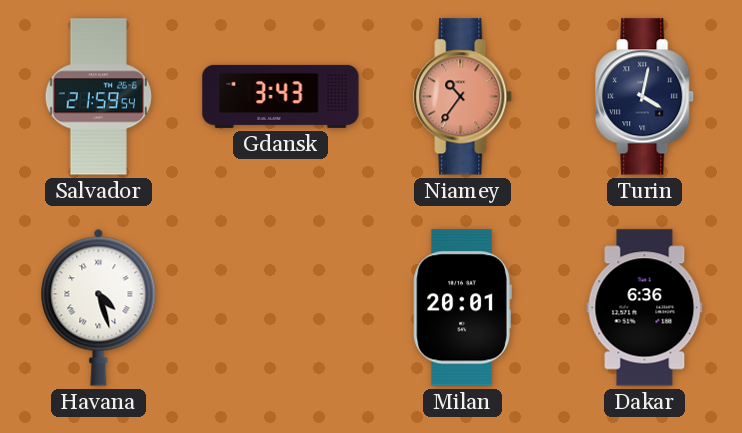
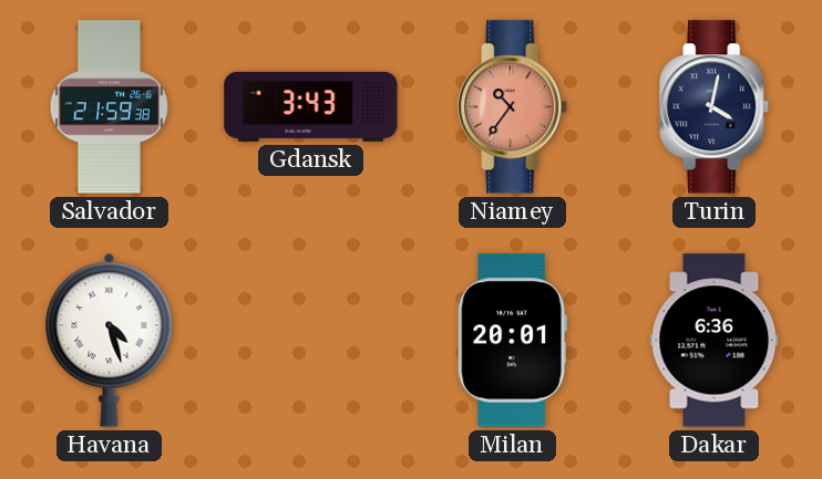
Salvador: 21:59:54 -> 21:59:38
